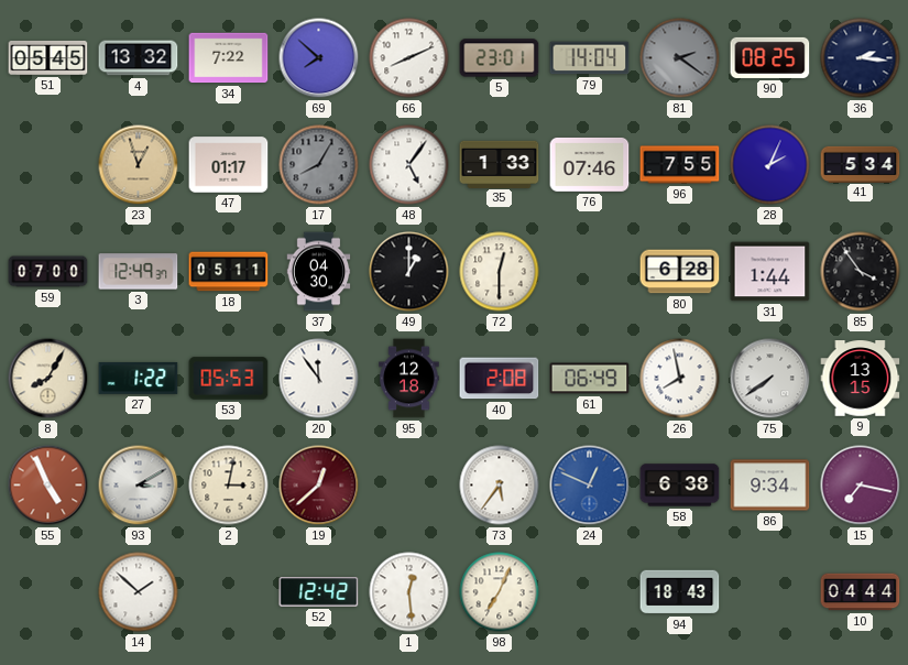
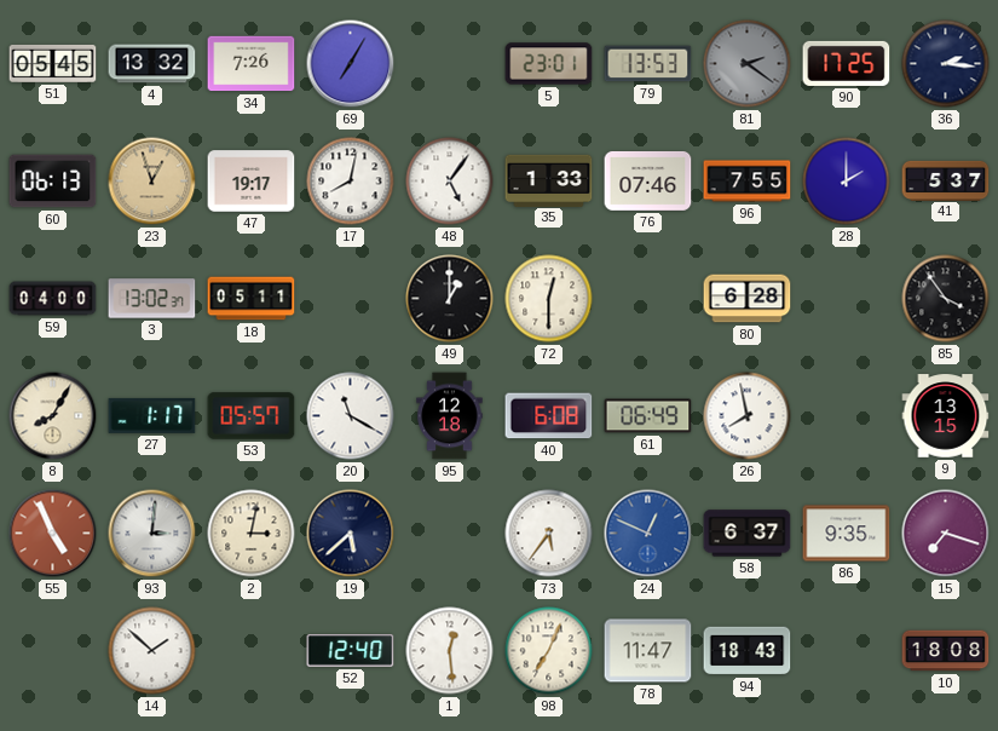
34: 7:22 -> 7:26
69: 7:52 -> 7:05
66: 8:11 -> none
79: 14:04 -> 13:53
90: 08:25 -> 17:25
60: none -> 06:13
47: 01:17 -> 19:17
17: 8:05 -> 8:02
17 dial: grey -> white
28: 2:04 -> 2:00
41: 5:34 -> 5:37
59: 07:00 -> 04:00
3: 12:49 -> 13:02
37: 04:30 -> none
31: 1:44 -> none
27: 1:22 -> 1:17
53: 05:53 -> 05:57
20: 11:54 -> 11:20
40: 2:08 -> 6:08
75: 7:39 -> none
93: 3:10 -> 3:01
19: 12:38 -> 5:38
19 dial: burgundy -> navy
58: 6:38 -> 6:37
86: 9:34 -> 9:35
15: 7:17 -> 7:18
52: 12:42 -> 12:40
78: none -> 11:47
10: 04:44 -> 18:08
